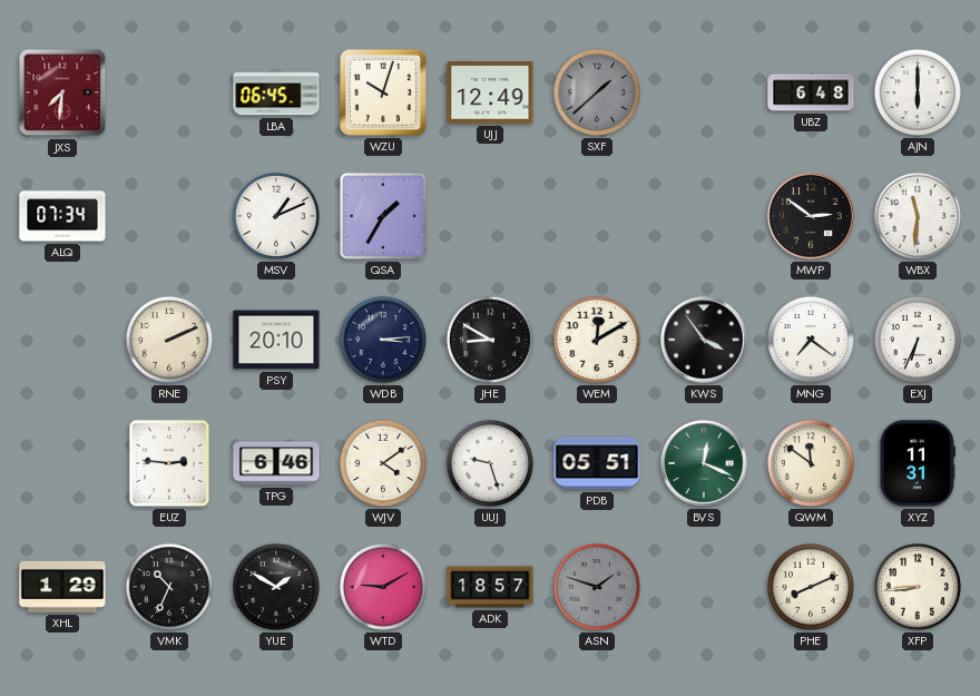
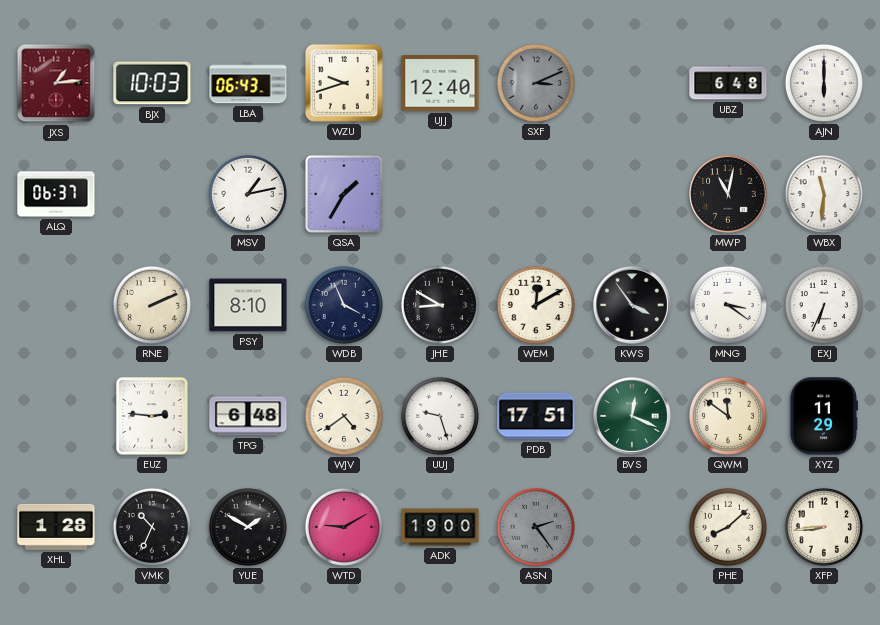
JXS: 7:31 -> 1:14
BJX: none -> 10:03
LBA: 06:45 -> 06:43
WZU: 10:03 -> 9:42
UJJ: 12:49 -> 12:40
SXF: 1:38 -> 3:11
ALQ: 07:34 -> 06:37
MSV: 1:11 -> 1:13
MWP: 2:51 -> 11:02
PSY: 20:10 -> 8:10
WDB: 3:14 -> 3:56
MNG: 7:21 -> 3:21
TPG: 6:46 -> 6:48
WJV: 4:09 -> 4:39
PDB: 05:51 -> 17:51
XYZ: 11:31 -> 11:29
XHL: 1:29 -> 1:28
ADK: 18:57 -> 19:00
ASN: 1:48 -> 2:24
PHE: 8:11 -> 8:08
